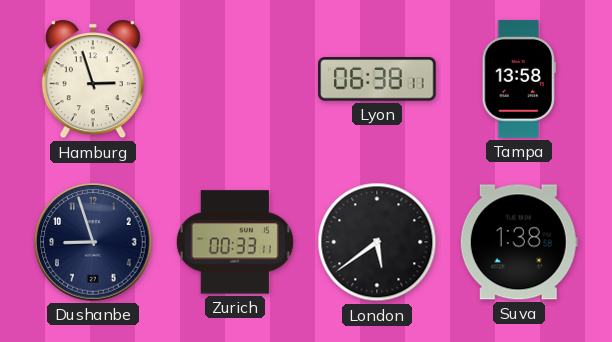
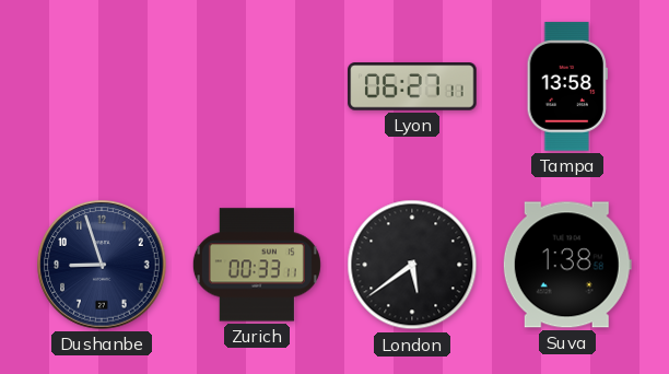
Hamburg: 2:57 -> none
Lyon: 06:38 -> 06:27
